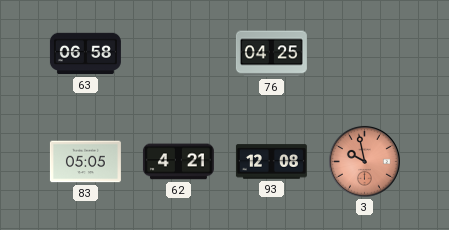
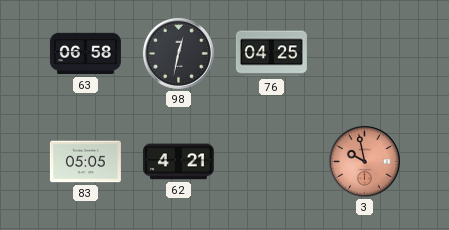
98: none -> 12:32
93: 12:08 -> none
